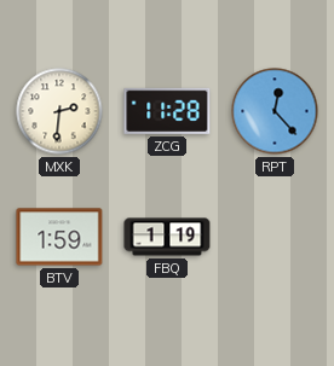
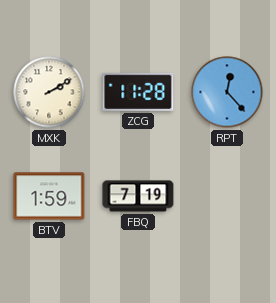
MXK: 2:31 -> 2:10
FBQ: 1:19 -> 7:19
